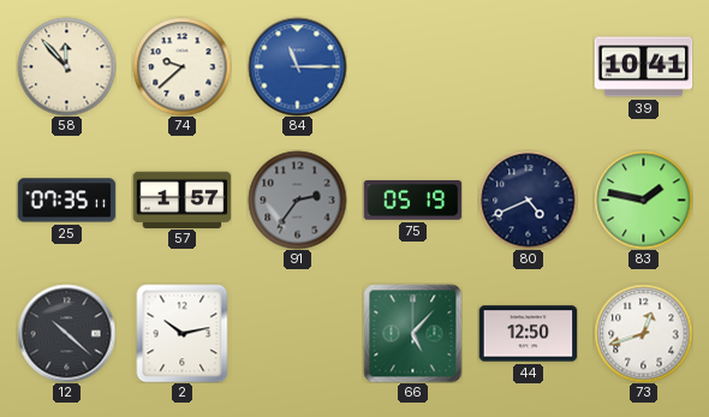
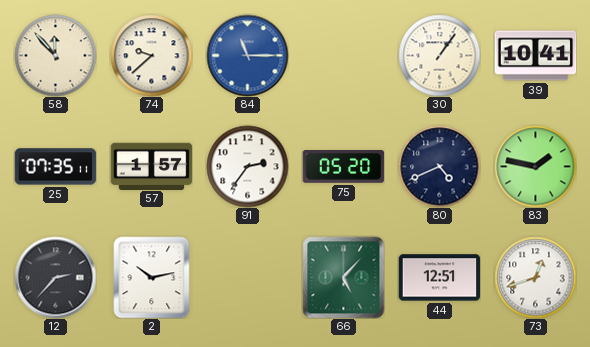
30: none -> 1:06
91 dial: grey -> white
75: 05:19 -> 05:20
12: 10:22 -> 2:37
44: 12:50 -> 12:51
